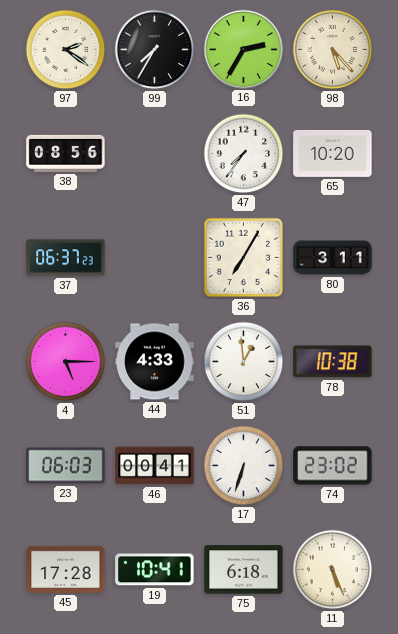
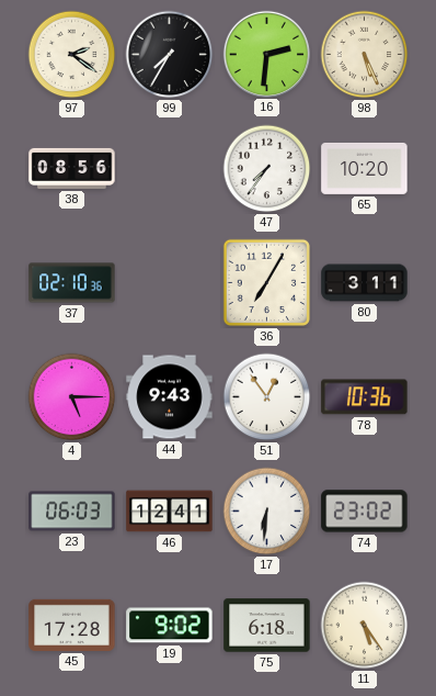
16: 2:35 -> 2:31
98: 5:23 -> 5:26
37: 06:37 -> 02:10
44: 4:33 -> 9:43
51: 12:59 -> 12:54
78: 10:38 -> 10:36
46: 00:41 -> 12:41
17: 6:33 -> 6:31
19: 10:41 -> 9:02
11: 5:26 -> 5:24
